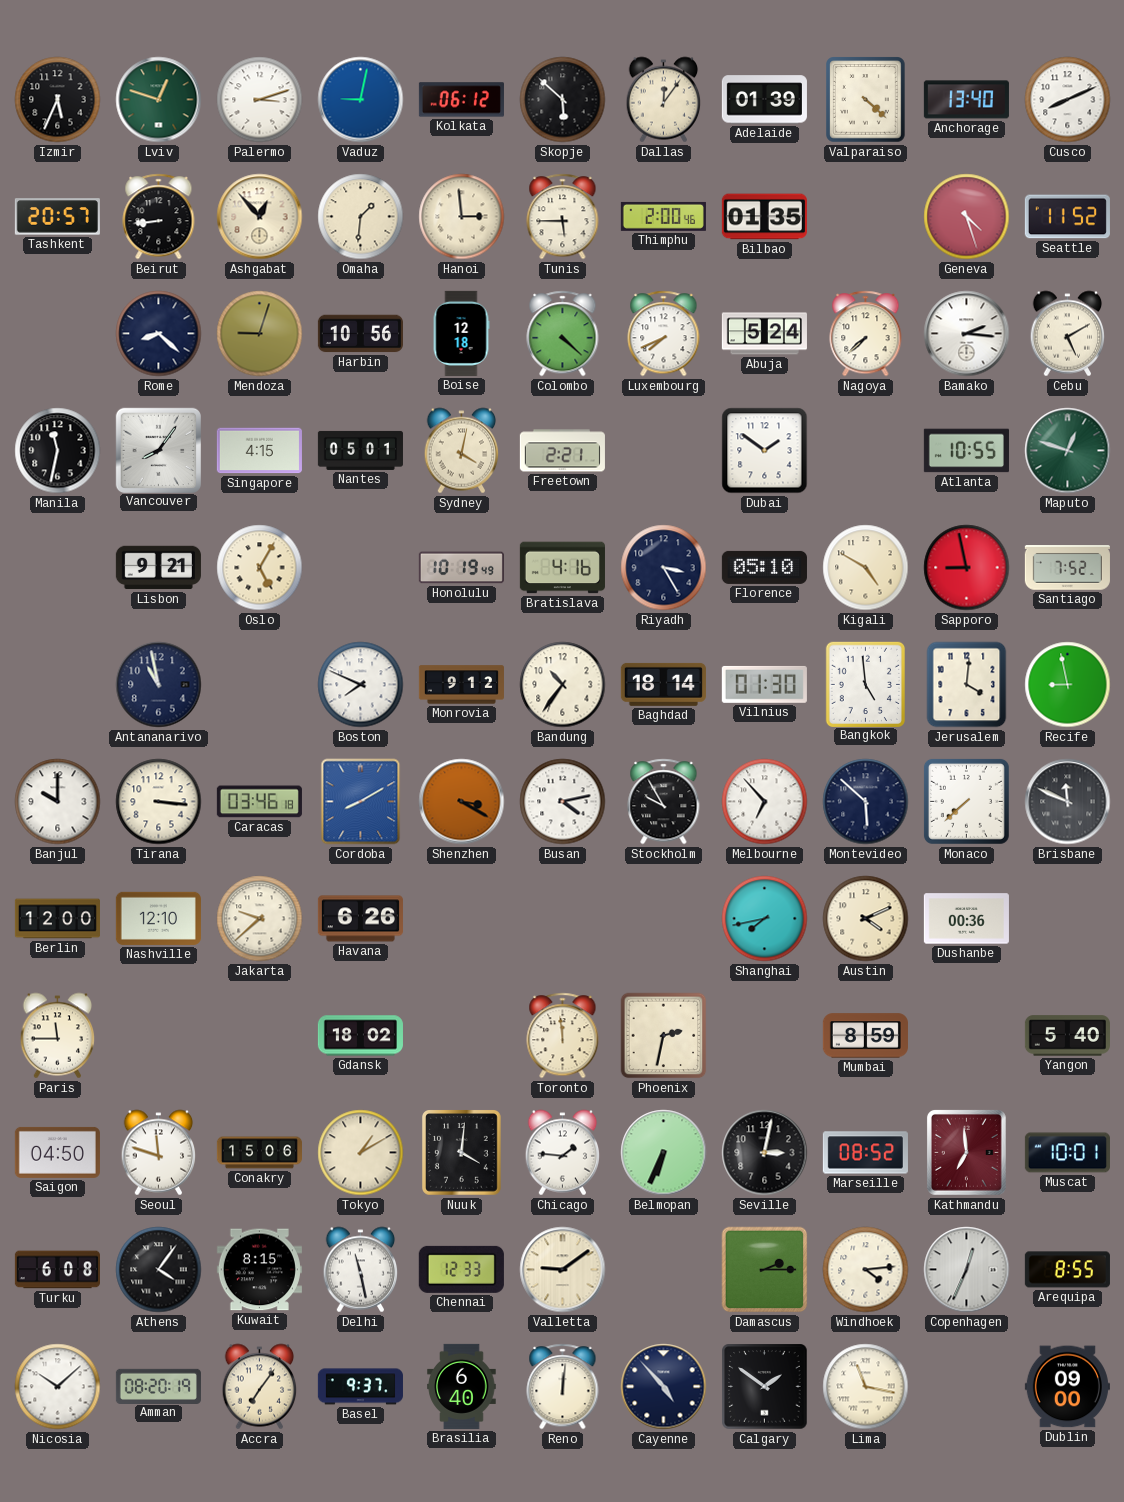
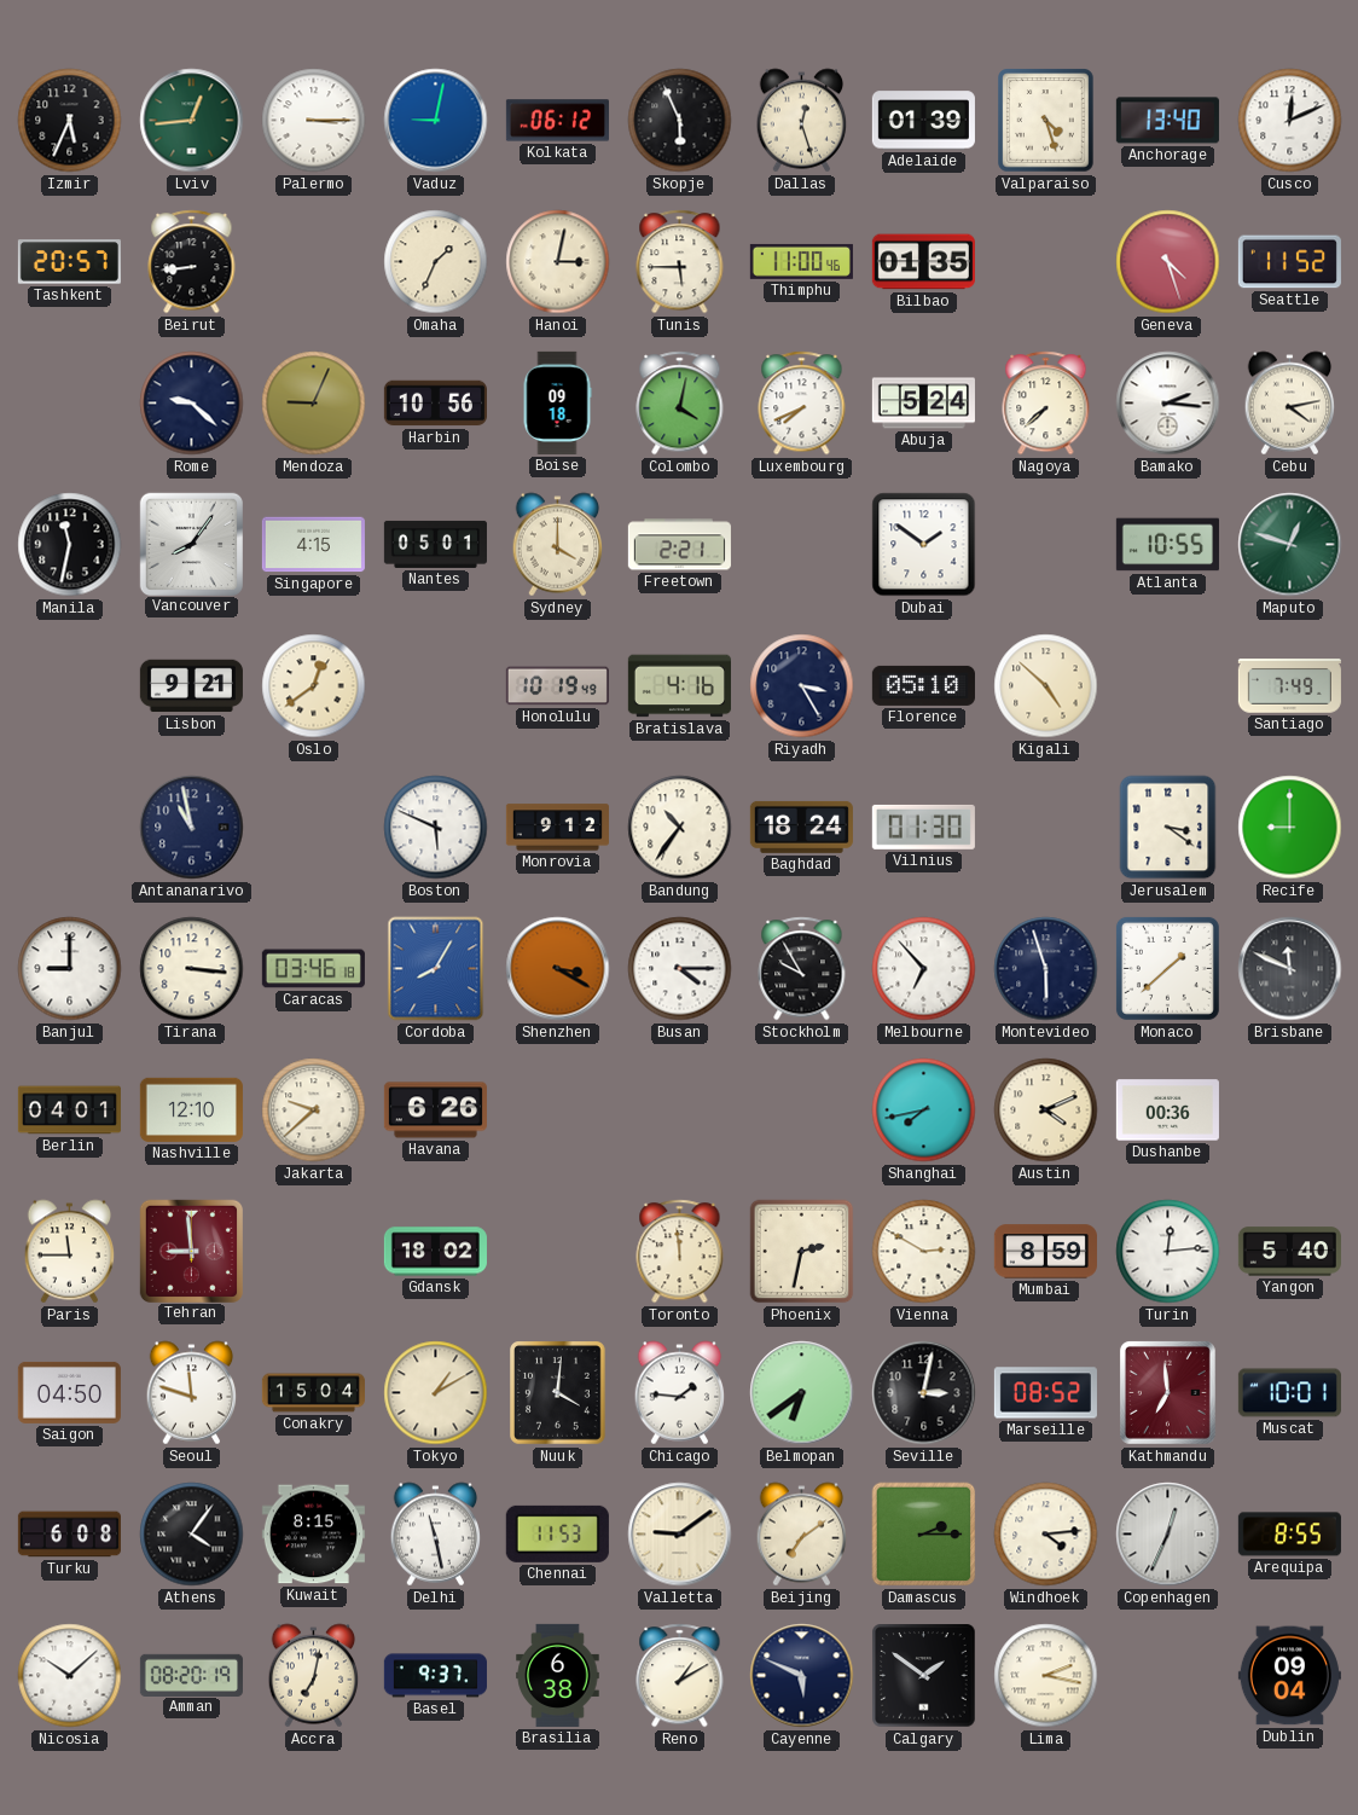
Lviv: 12:48 -> 12:44
Palermo: 3:12 -> 3:15
Skopje: 5:52 -> 5:56
Dallas: 12:06 -> 12:27
Valparaiso: 4:22 -> 4:27
Cusco: 8:11 -> 12:11
Ashgabat: 12:53 -> none
Omaha: 1:31 -> 1:34
Hanoi: 2:59 -> 3:02
Thimphu: 2:00 -> 11:00
Rome: 8:22 -> 9:22
Mendoza: 9:03 -> 9:04
Boise: 12:18 -> 09:18
Colombo: 4:22 -> 4:02
Cebu: 5:10 -> 4:13
Sydney: 4:02 -> 4:00
Oslo: 5:05 -> 12:39
Kigali: 4:50 -> 4:52
Sapporo: 8:58 -> none
Santiago: 7:52 -> 7:49
Boston: 7:49 -> 5:49
Baghdad: 18:14 -> 18:24
Bangkok: 4:59 -> none
Jerusalem: 4:01 -> 3:21
Recife: 8:58 -> 9:00
Banjul: 10:00 -> 9:00
Cordoba: 8:10 -> 8:05
Busan: 4:13 -> 4:15
Montevideo: 5:52 -> 5:57
Monaco: 7:38 -> 1:38
Berlin: 12:00 -> 04:01
Tehran: none -> 8:59
Vienna: none -> 2:50
Turin: none -> 12:14
Conakry: 15:06 -> 15:04
Belmopan: 6:34 -> 6:39
Chennai: 12:33 -> 11:53
Beijing: none -> 7:09
Accra: 7:06 -> 7:02
Brasilia: 6:40 -> 6:38
Reno: 12:01 -> 1:10
Cayenne: 4:53 -> 5:49
Lima: 11:17 -> 2:17
Dublin: 09:00 -> 09:04
